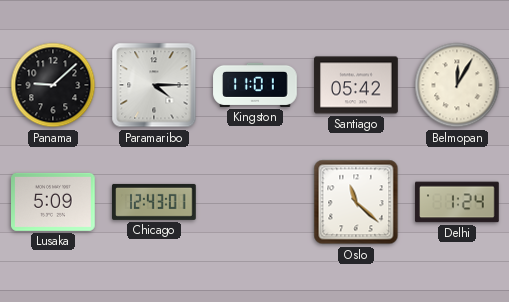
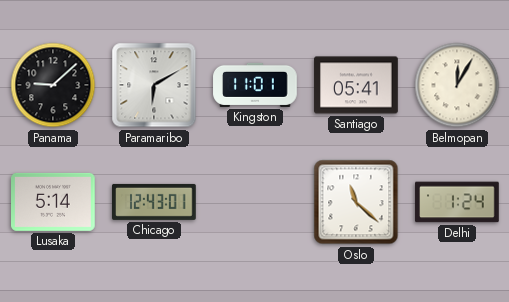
Paramaribo: 4:15 -> 6:10
Santiago: 05:42 -> 05:41
Lusaka: 5:09 -> 5:14
